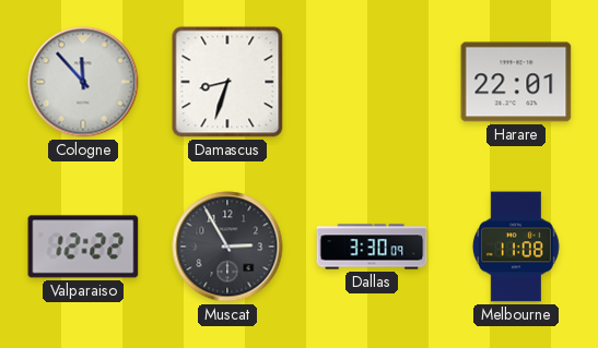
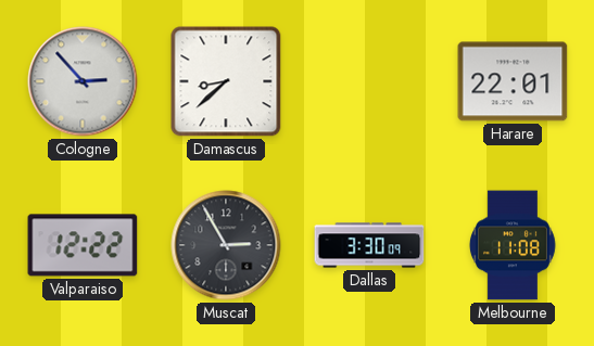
Cologne: 11:53 -> 2:53
Damascus: 8:33 -> 8:38
